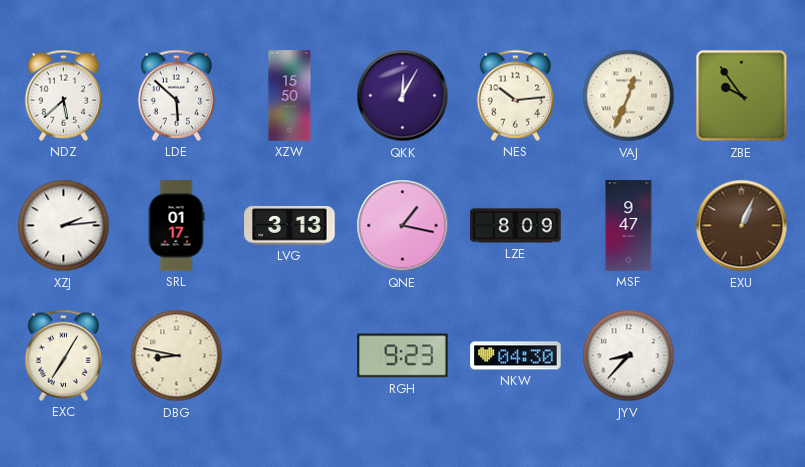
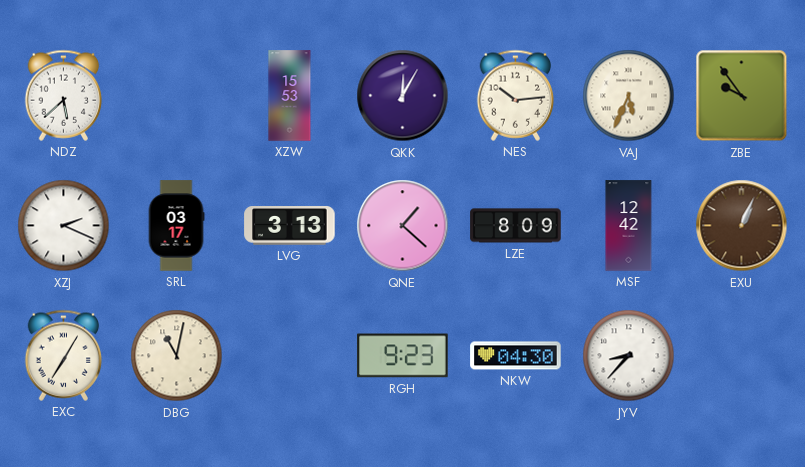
LDE: 5:52 -> none
XZW: 15:50 -> 15:53
VAJ: 12:34 -> 5:34
XZJ: 2:14 -> 2:19
SRL: 01:17 -> 03:17
QNE: 1:17 -> 1:22
MSF: 9:47 -> 12:42
DBG: 8:47 -> 11:02
